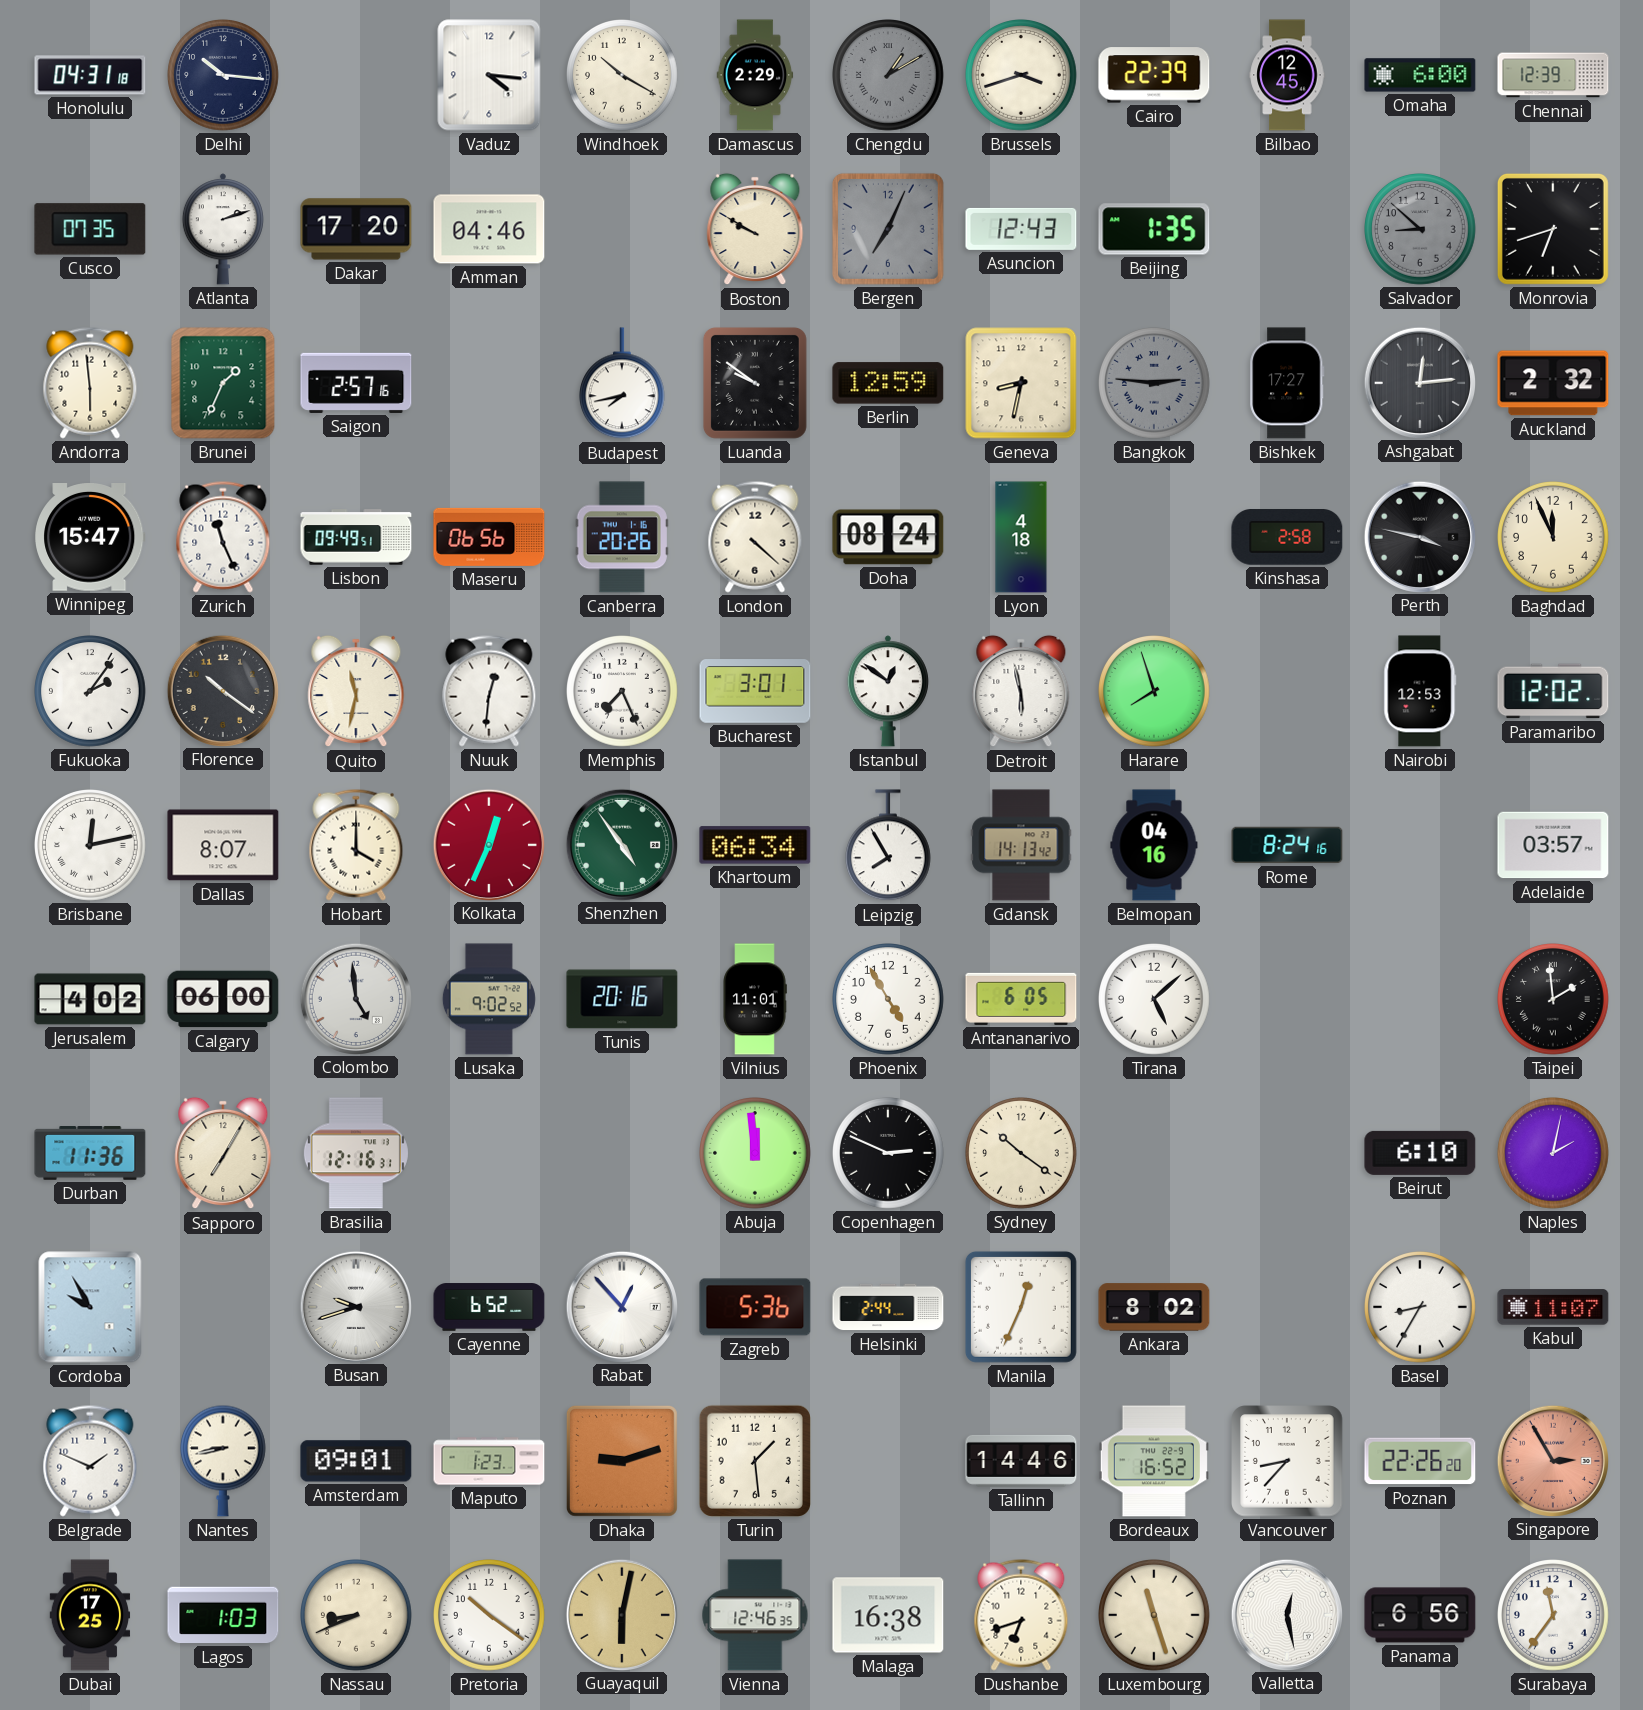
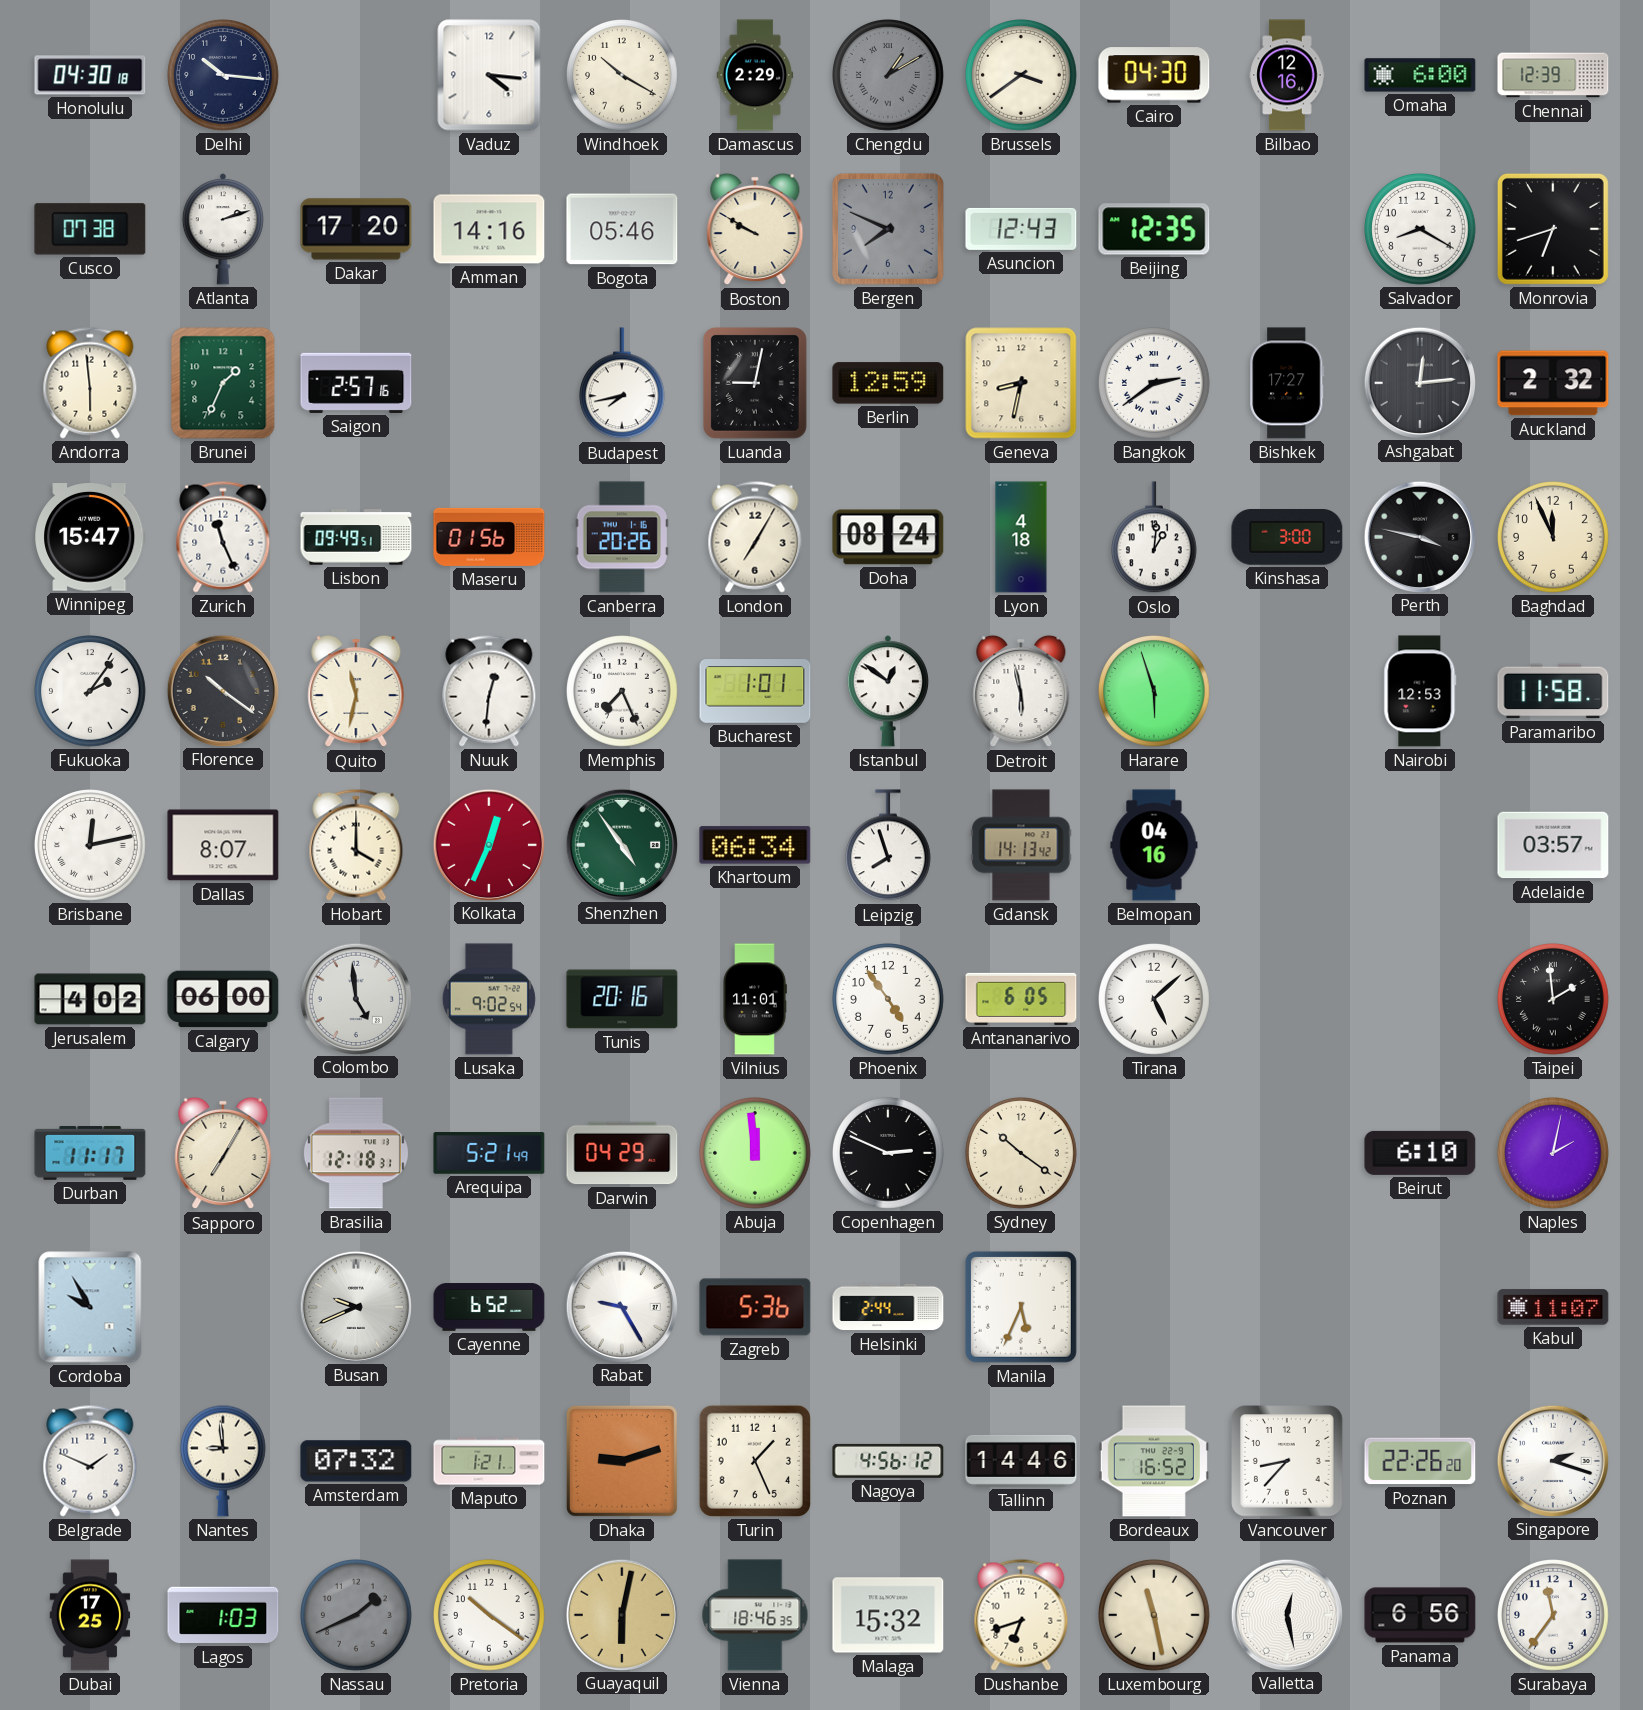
Honolulu: 04:31 -> 04:30
Brussels: 3:42 -> 3:39
Cairo: 22:39 -> 04:30
Bilbao: 12:45 -> 12:16
Cusco: 07:35 -> 07:38
Amman: 04:46 -> 14:16
Bogota: none -> 05:46
Bergen: 7:04 -> 7:49
Beijing: 1:35 -> 12:35
Salvador: 8:52 -> 8:20
Salvador dial: grey -> white
Luanda: 9:51 -> 9:02
Bangkok: 2:46 -> 2:39
Bangkok dial: grey -> white
Maseru: 06:56 -> 01:56
London: 4:22 -> 7:05
Oslo: none -> 1:01
Kinshasa: 2:58 -> 3:00
Bucharest: 3:01 -> 1:01
Harare: 7:57 -> 5:57
Paramaribo: 12:02 -> 11:58
Leipzig: 7:55 -> 7:57
Rome: 8:24 -> none
Lusaka: 9:02:52 -> 9:02:54
Phoenix: 4:55 -> 4:54
Durban: 11:36 -> 11:17
Brasilia: 12:16 -> 12:18
Arequipa: none -> 5:21
Darwin: none -> 04:29
Busan: 9:42 -> 9:41
Rabat: 12:53 -> 9:25
Manila: 12:34 -> 5:34
Ankara: 8:02 -> none
Basel: 8:35 -> none
Nantes: 8:43 -> 8:59
Amsterdam: 09:01 -> 07:32
Maputo: 1:23 -> 1:21
Turin: 1:29 -> 1:26
Nagoya: none -> 4:56
Singapore: 2:55 -> 2:18
Singapore dial: salmon -> white
Nassau: 8:41 -> 1:41
Nassau dial: cream -> grey
Vienna: 12:46 -> 18:46
Malaga: 16:38 -> 15:32
Luxembourg: 11:27 -> 11:28
